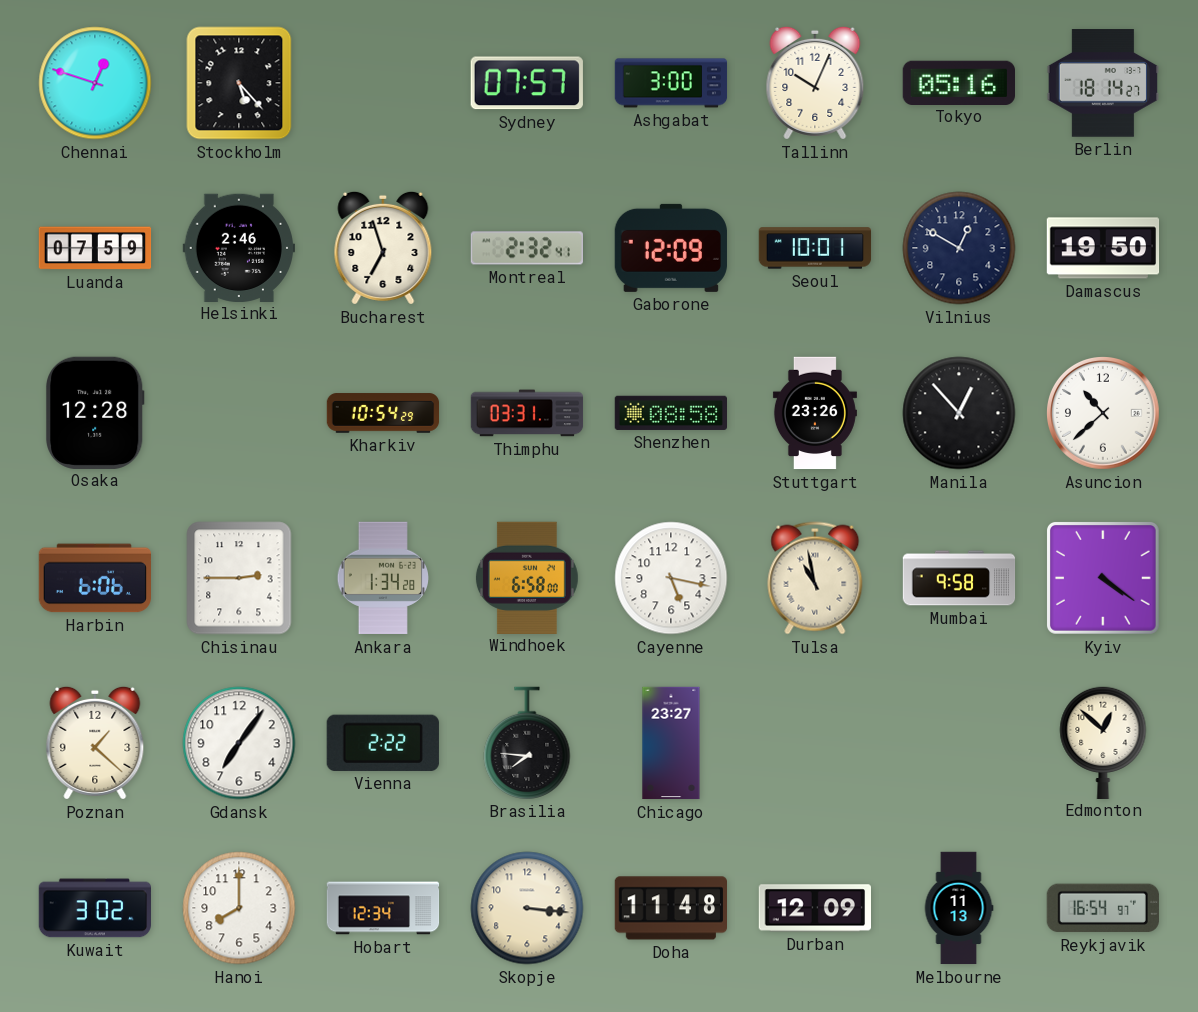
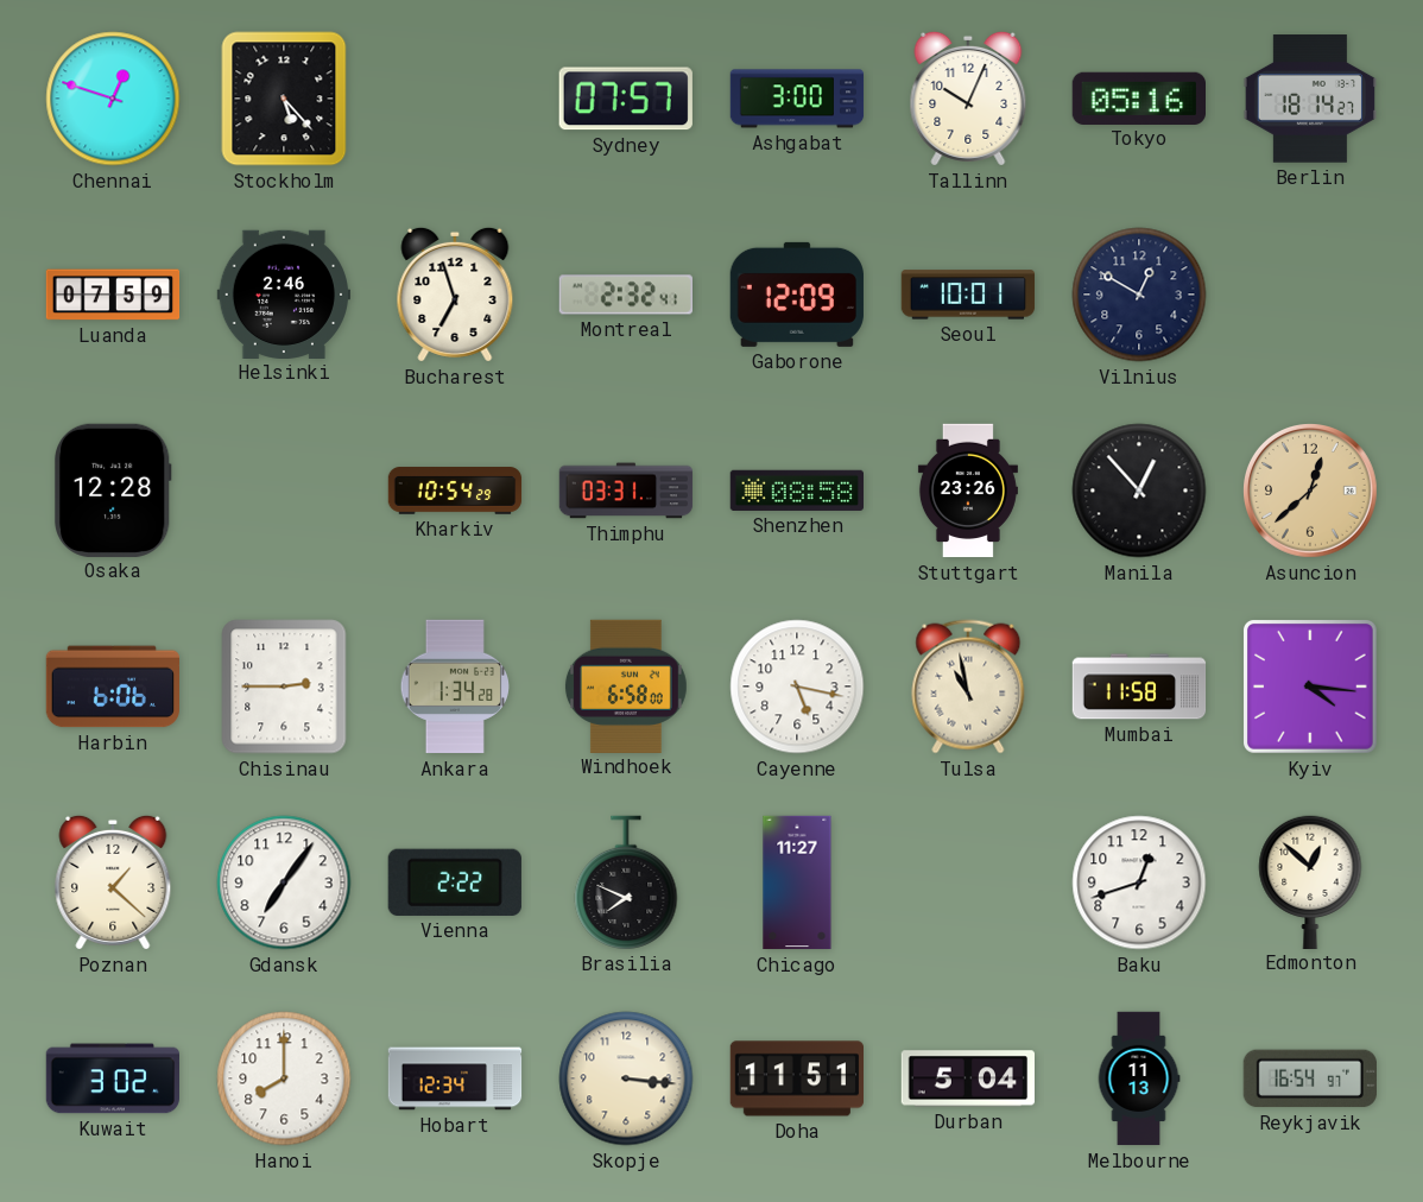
Damascus: 19:50 -> none
Asuncion: 10:38 -> 12:38
Asuncion dial: white -> champagne
Mumbai: 9:58 -> 11:58
Kyiv: 4:21 -> 4:16
Brasilia: 7:46 -> 7:49
Chicago: 23:27 -> 11:27
Baku: none -> 12:42
Doha: 11:48 -> 11:51
Durban: 12:09 -> 5:04
